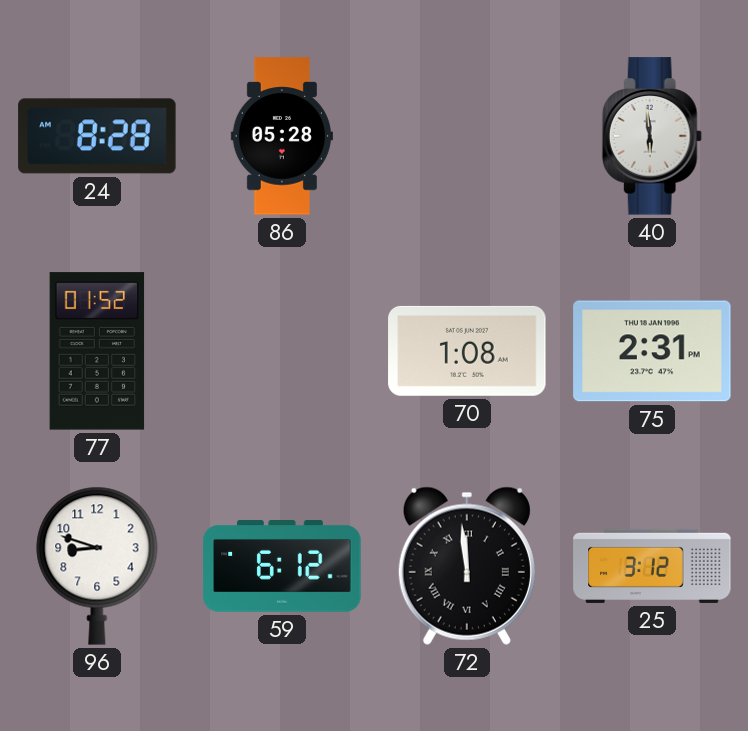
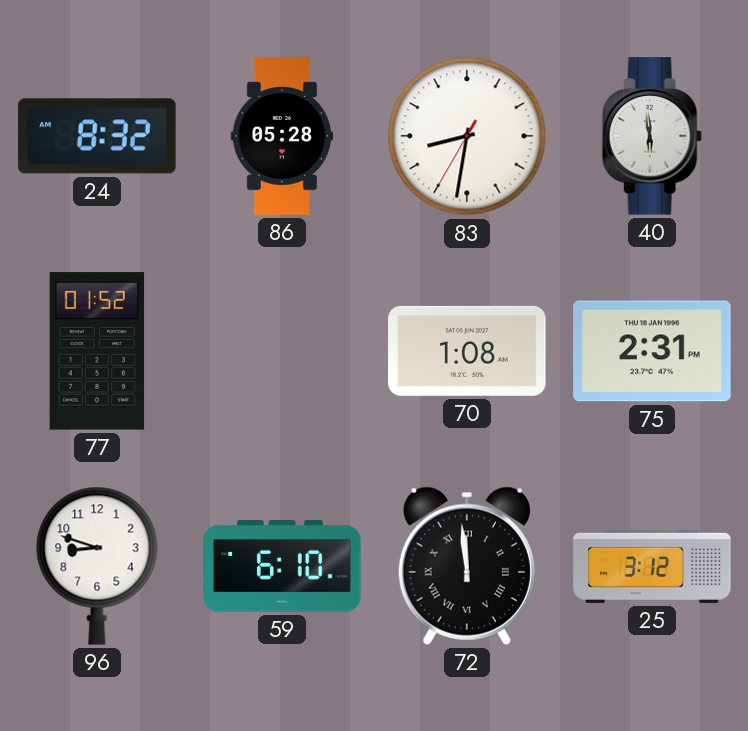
24: 8:28 -> 8:32
83: none -> 8:31
59: 6:12 -> 6:10
